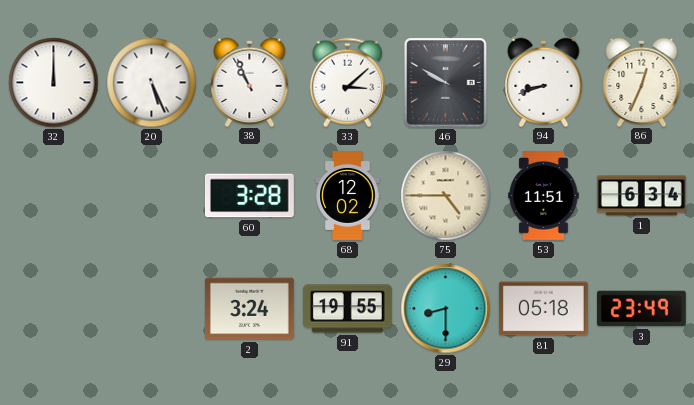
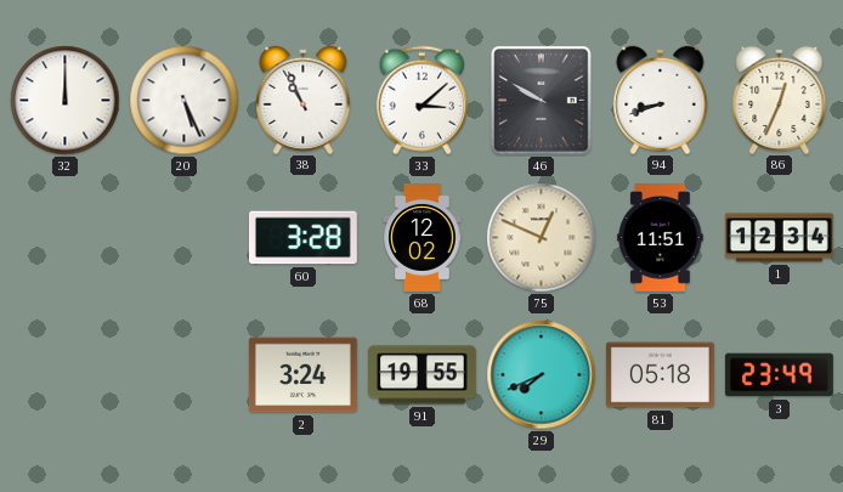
75: 4:45 -> 12:49
1: 6:34 -> 12:34
29: 8:30 -> 7:41
